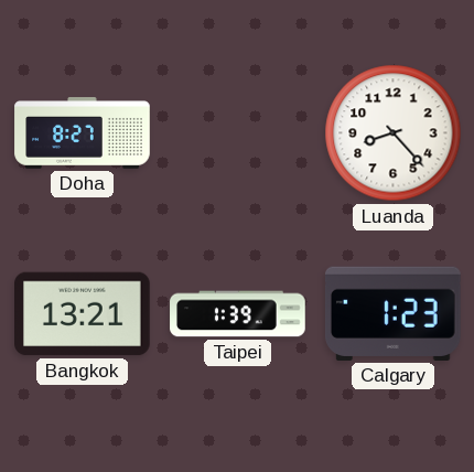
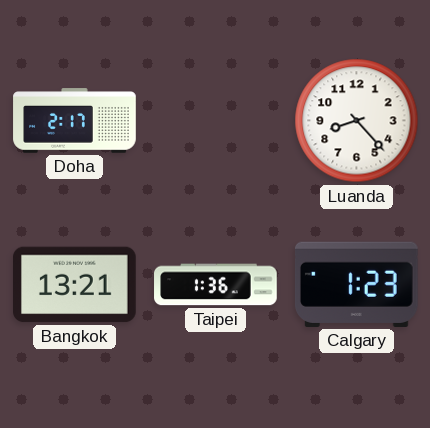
Doha: 8:27 -> 2:17
Taipei: 1:39 -> 1:36
